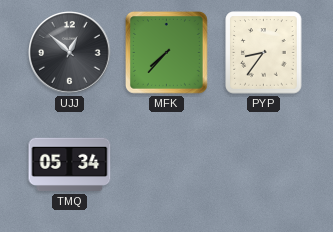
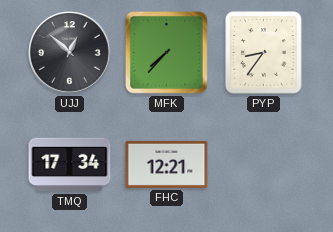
TMQ: 05:34 -> 17:34
FHC: none -> 12:21
